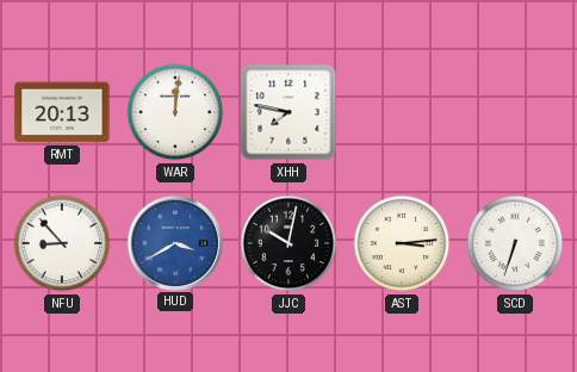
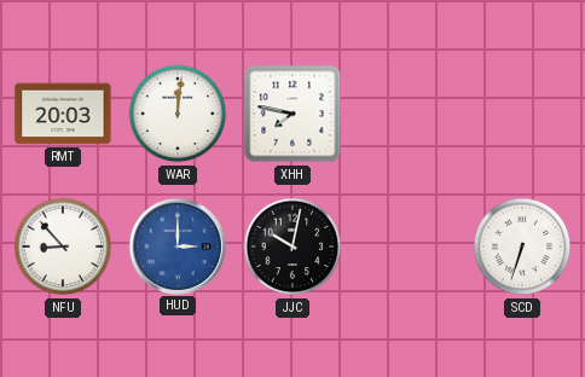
RMT: 20:13 -> 20:03
HUD: 3:40 -> 3:00
AST: 3:14 -> none
